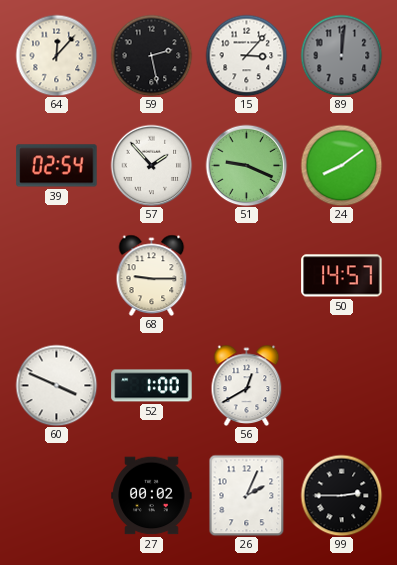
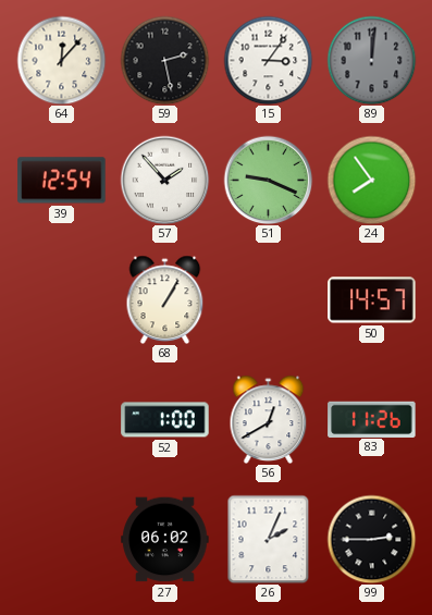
15: 3:07 -> 3:06
39: 02:54 -> 12:54
24: 8:09 -> 7:54
68: 9:15 -> 1:05
60: 3:49 -> none
83: none -> 11:26
27: 00:02 -> 06:02
